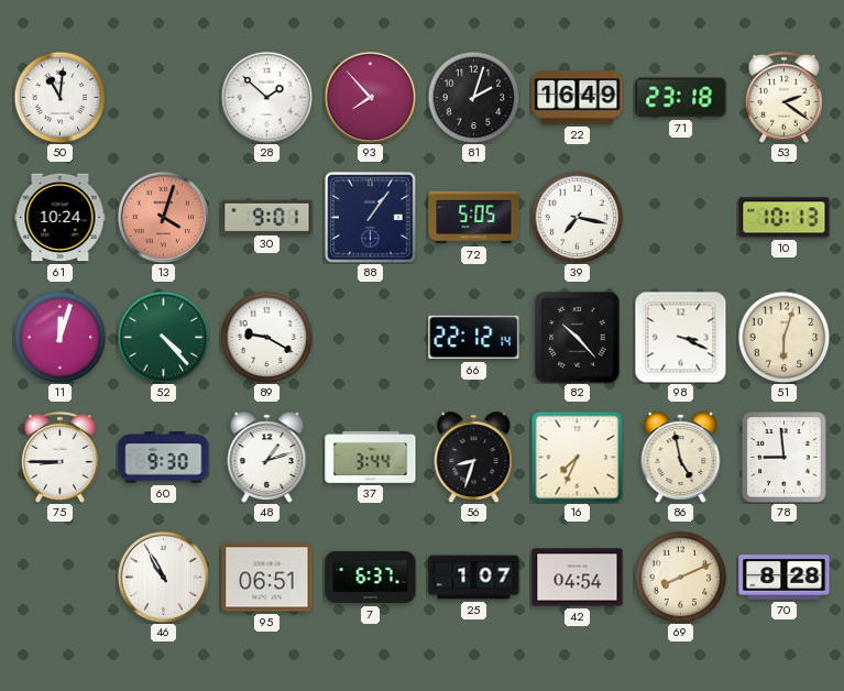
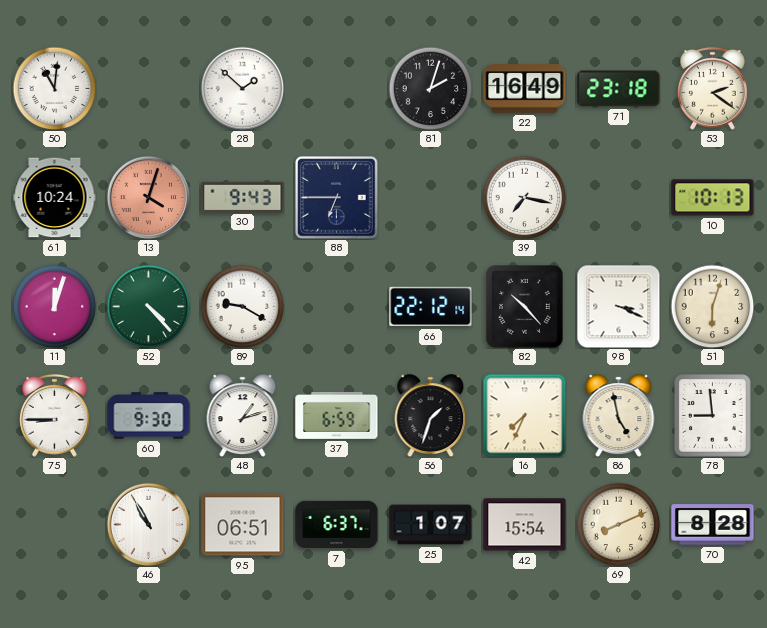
93: 7:53 -> none
30: 9:01 -> 9:43
88: 1:06 -> 6:45
72: 5:05 -> none
37: 3:44 -> 6:59
56: 8:33 -> 1:33
42: 04:54 -> 15:54
